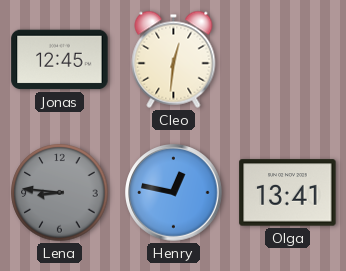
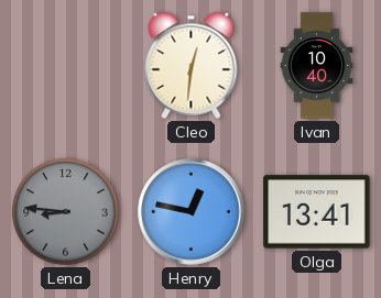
Jonas: 12:45 -> none
Ivan: none -> 10:40
